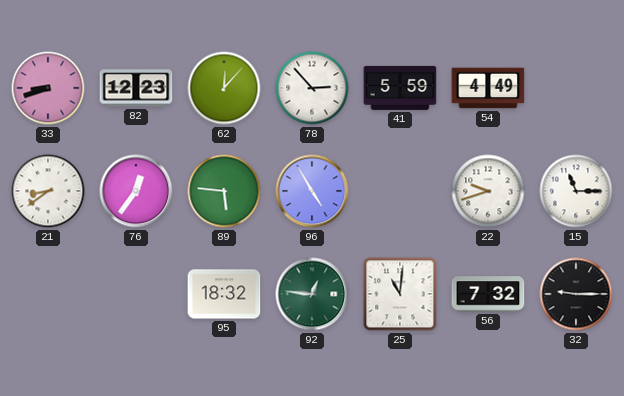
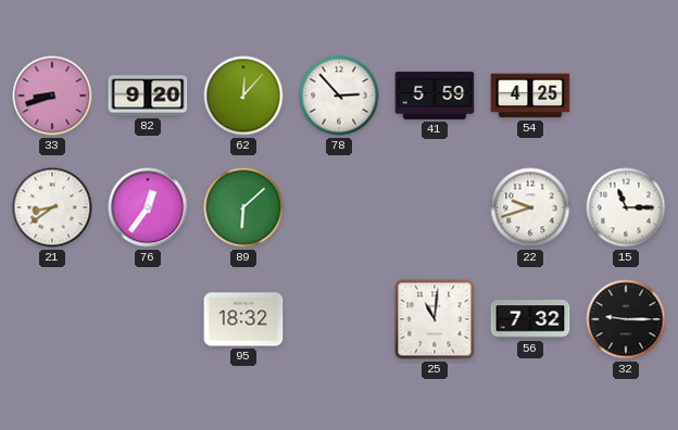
82: 12:23 -> 9:20
54: 4:49 -> 4:25
89: 5:46 -> 6:08
96: 4:55 -> none
92: 12:46 -> none
